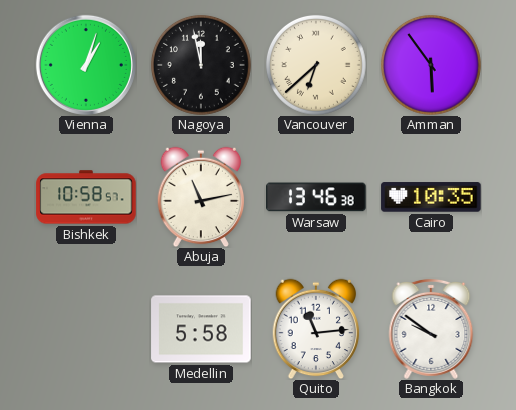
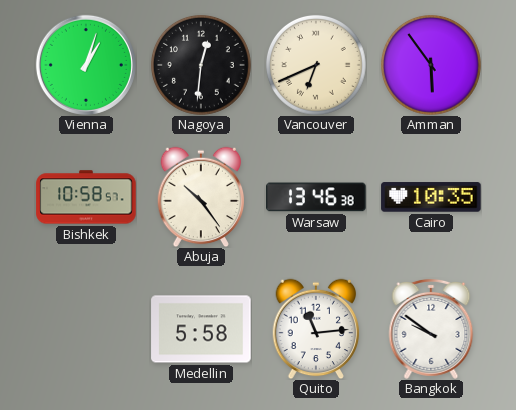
Nagoya: 11:58 -> 12:31
Vancouver: 6:38 -> 6:41
Abuja: 11:13 -> 10:24
